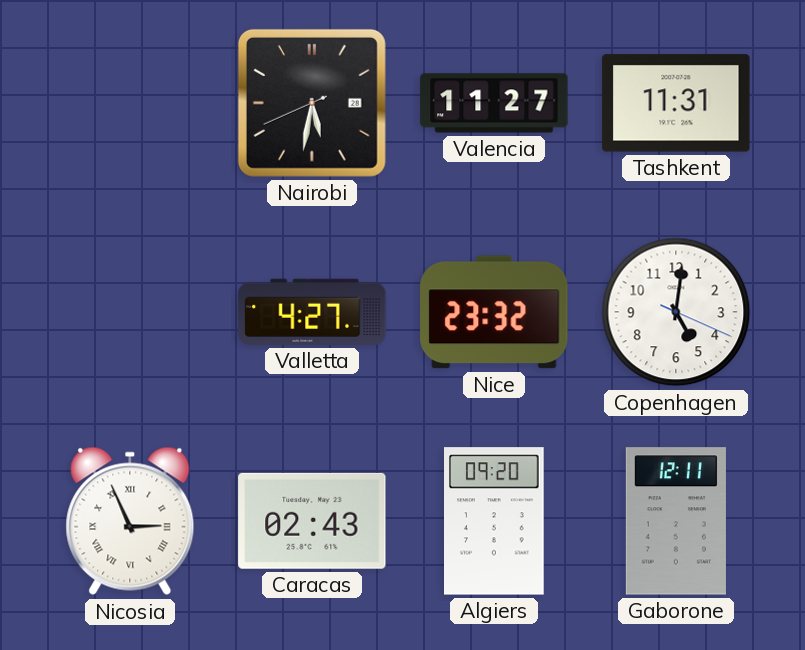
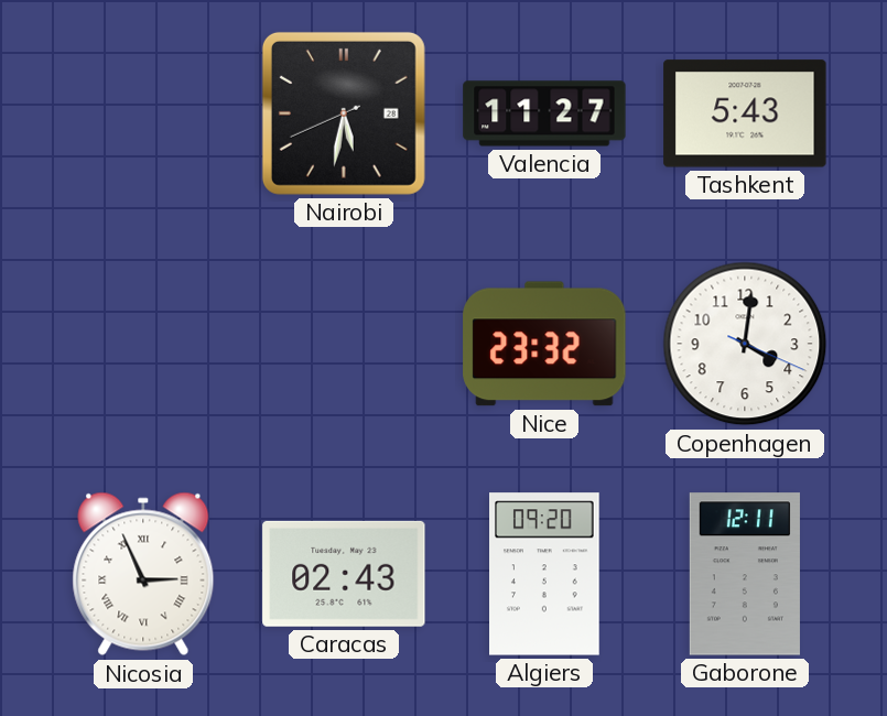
Tashkent: 11:31 -> 5:43
Valletta: 4:27 -> none
Copenhagen: 5:01 -> 4:01
